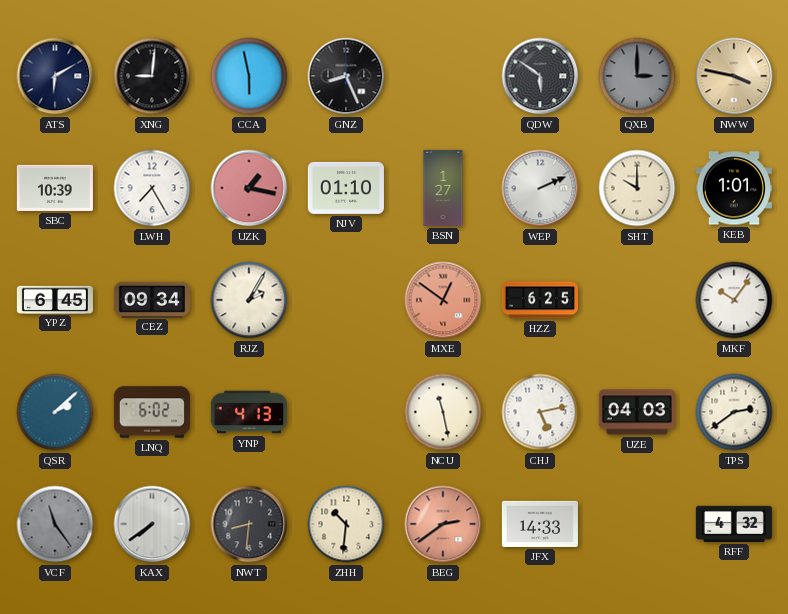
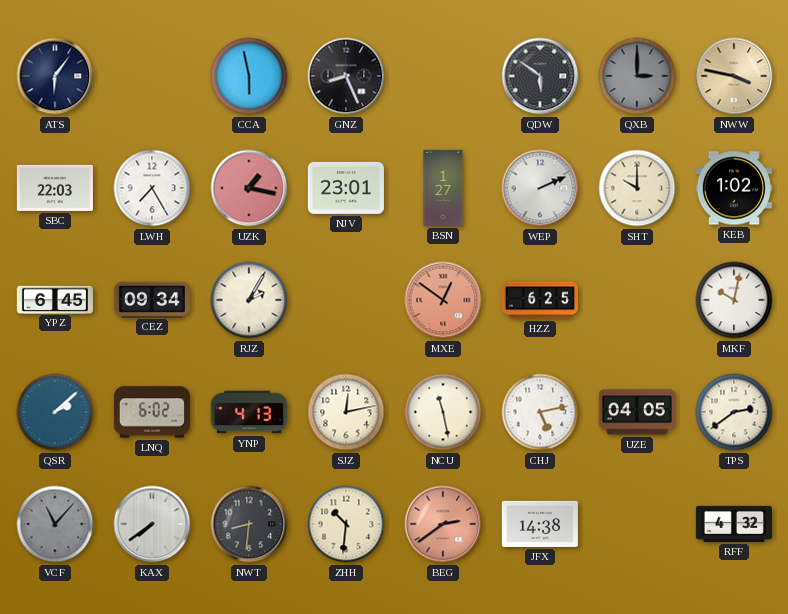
ATS: 6:10 -> 6:06
XNG: 9:01 -> none
SBC: 10:39 -> 22:03
NJV: 01:10 -> 23:01
KEB: 1:01 -> 1:02
MKF: 10:06 -> 10:02
SJZ: none -> 12:13
UZE: 04:03 -> 04:05
VCF: 11:24 -> 11:07
JFX: 14:33 -> 14:38
